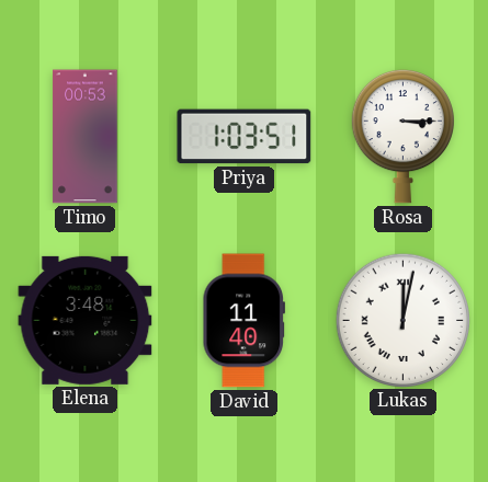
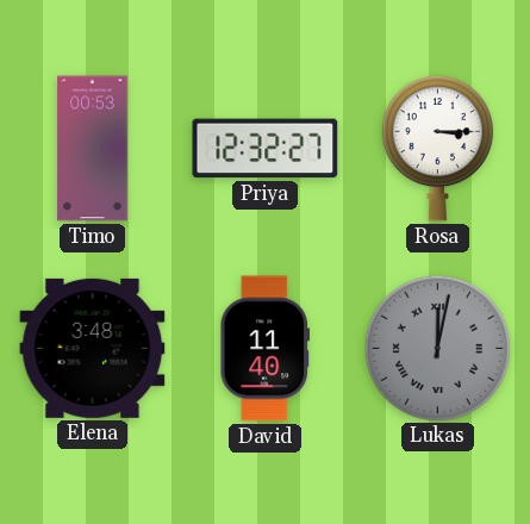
Priya: 1:03 -> 12:32
Lukas dial: white -> grey
